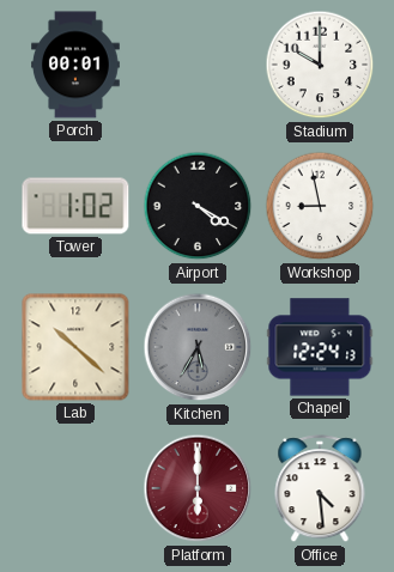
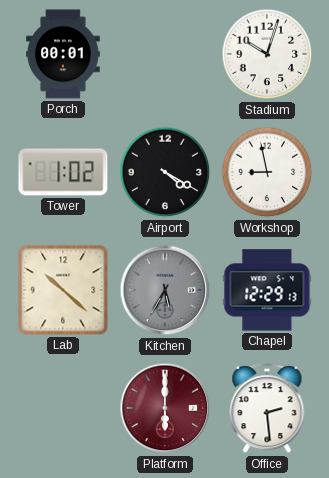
Stadium: 10:00 -> 10:03
Chapel: 12:24 -> 12:29
Office: 4:29 -> 2:29
